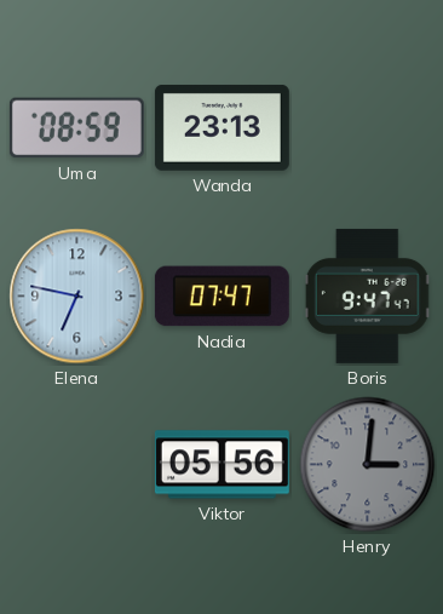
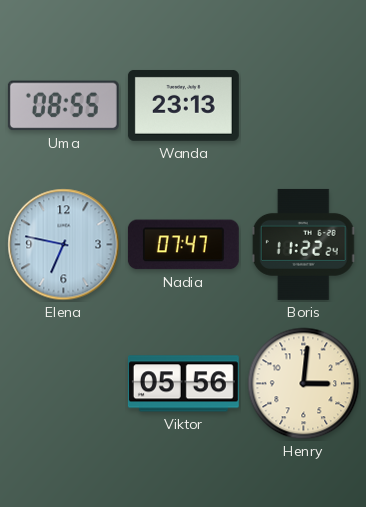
Uma: 08:59 -> 08:55
Boris: 9:47 -> 11:22
Henry dial: grey -> cream
